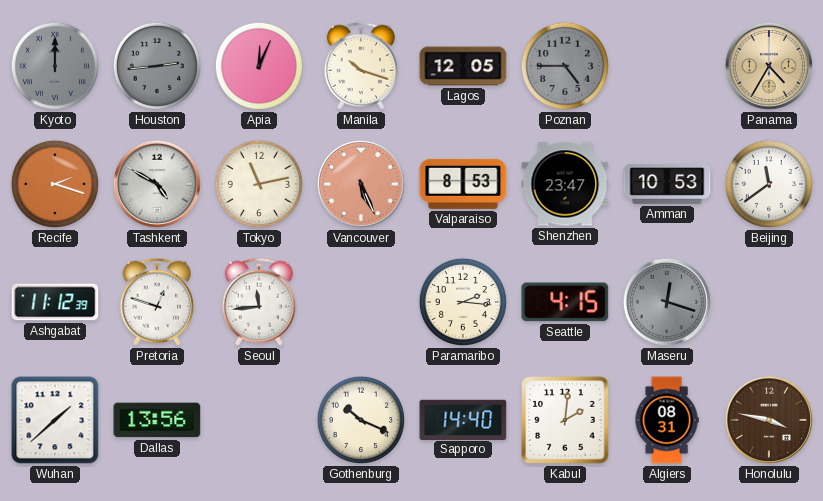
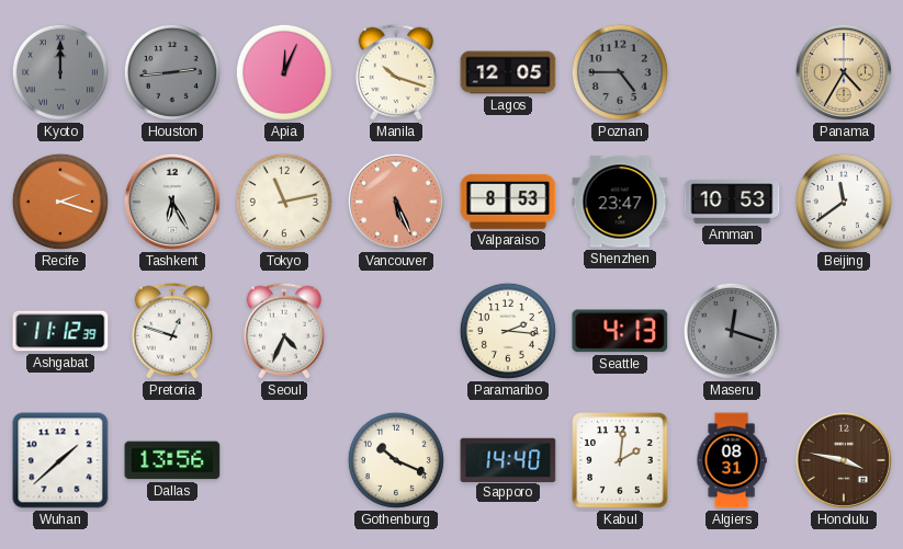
Tashkent: 4:50 -> 6:25
Seoul: 11:44 -> 4:34
Seattle: 4:15 -> 4:13
